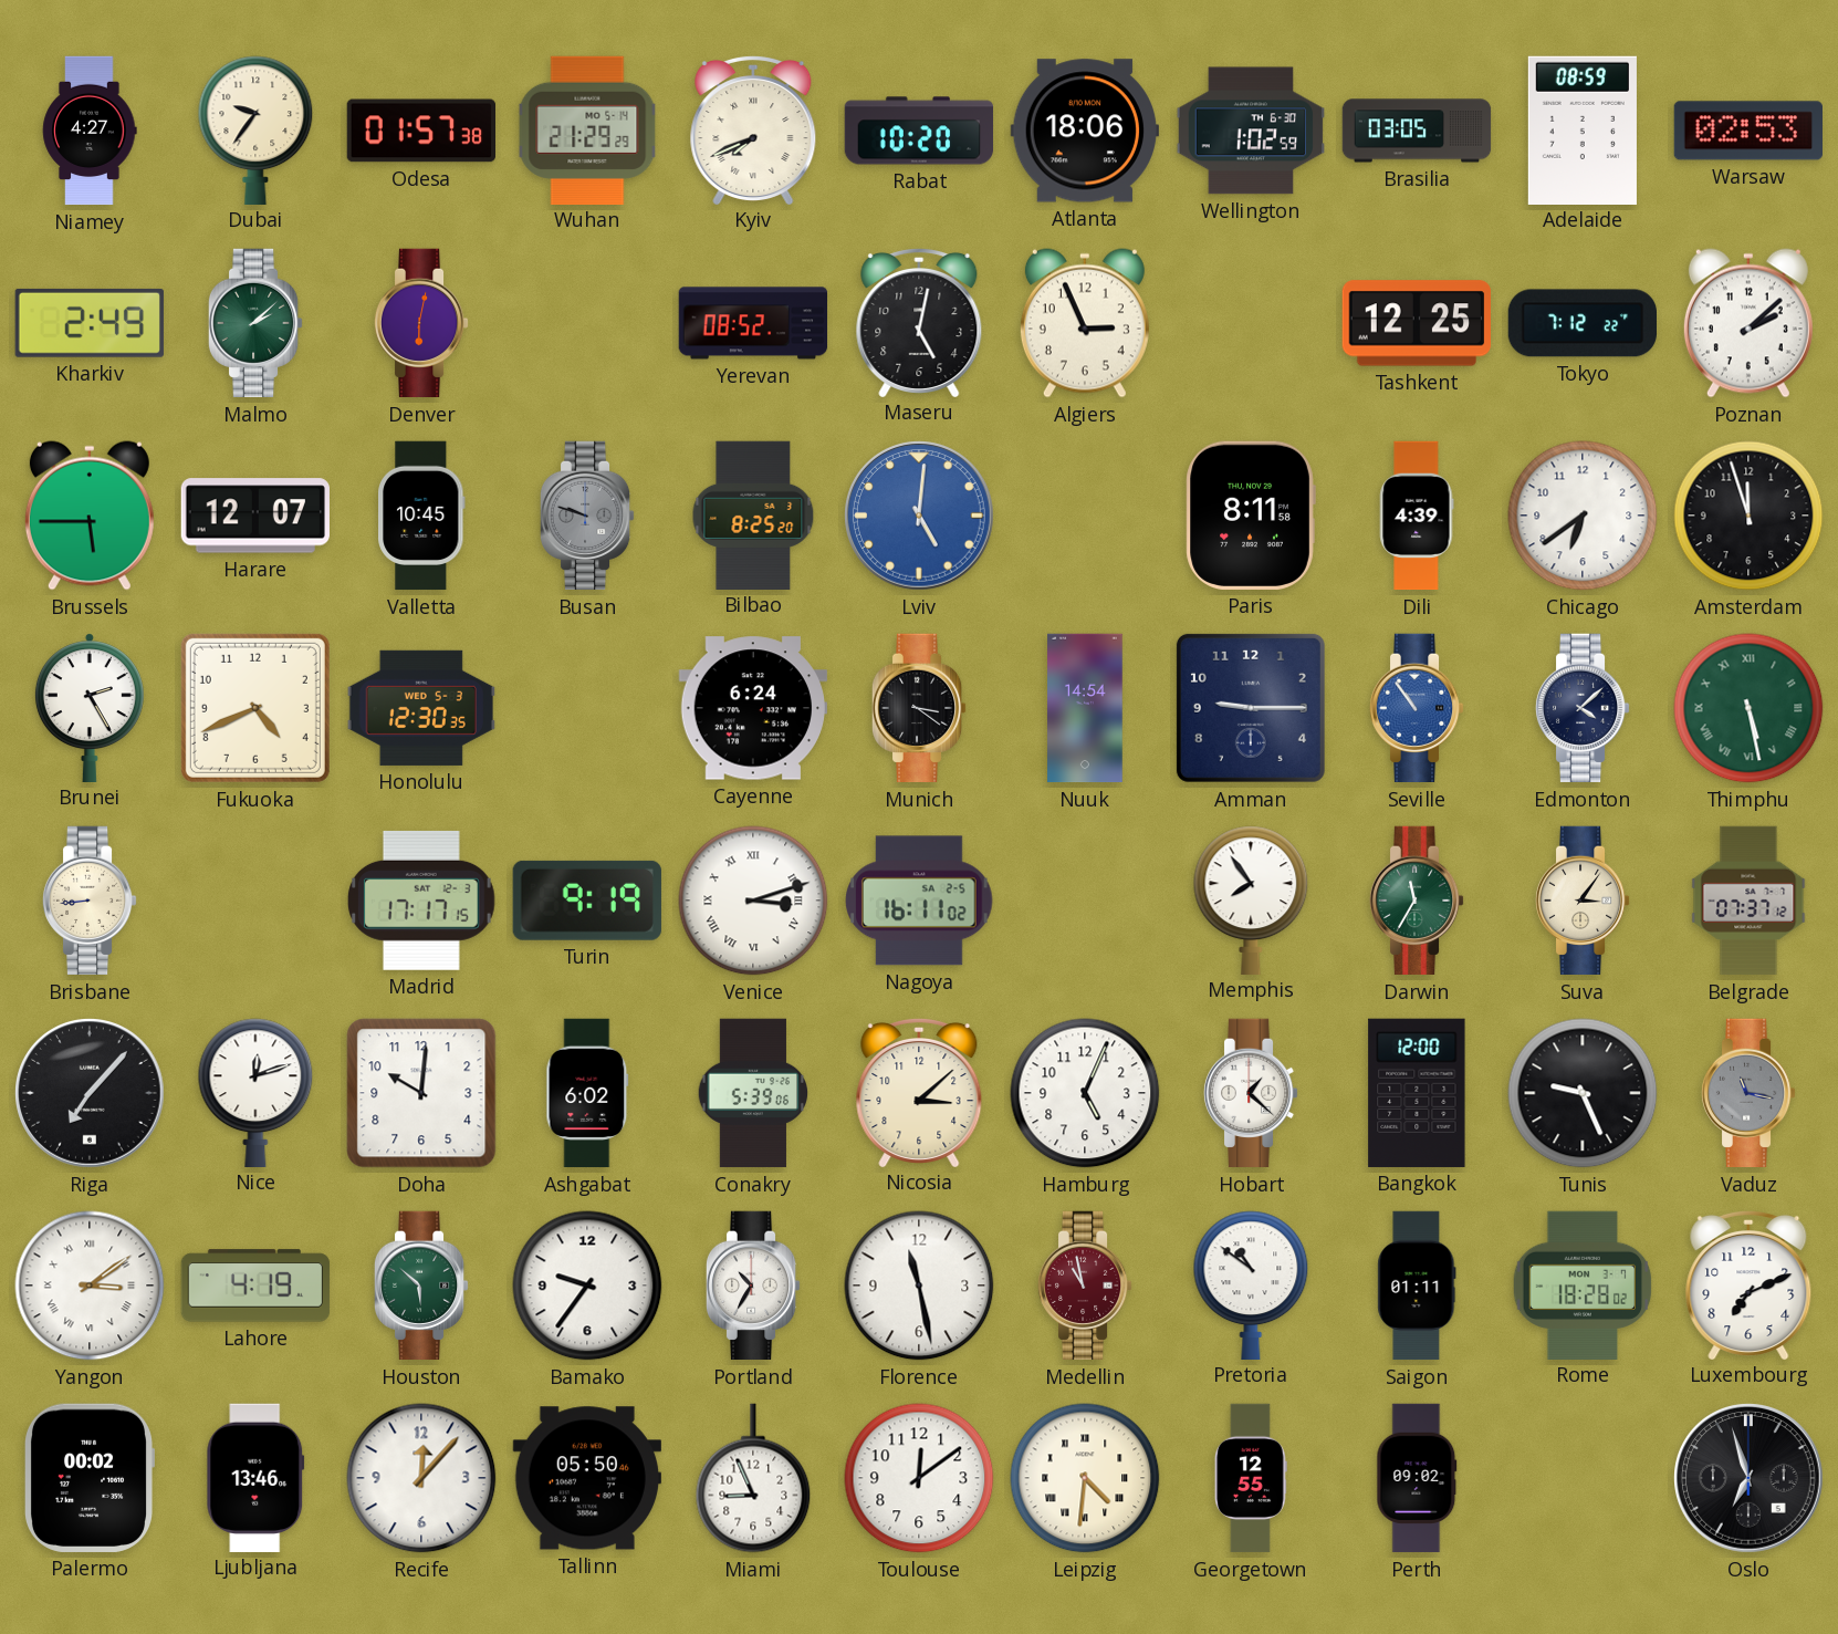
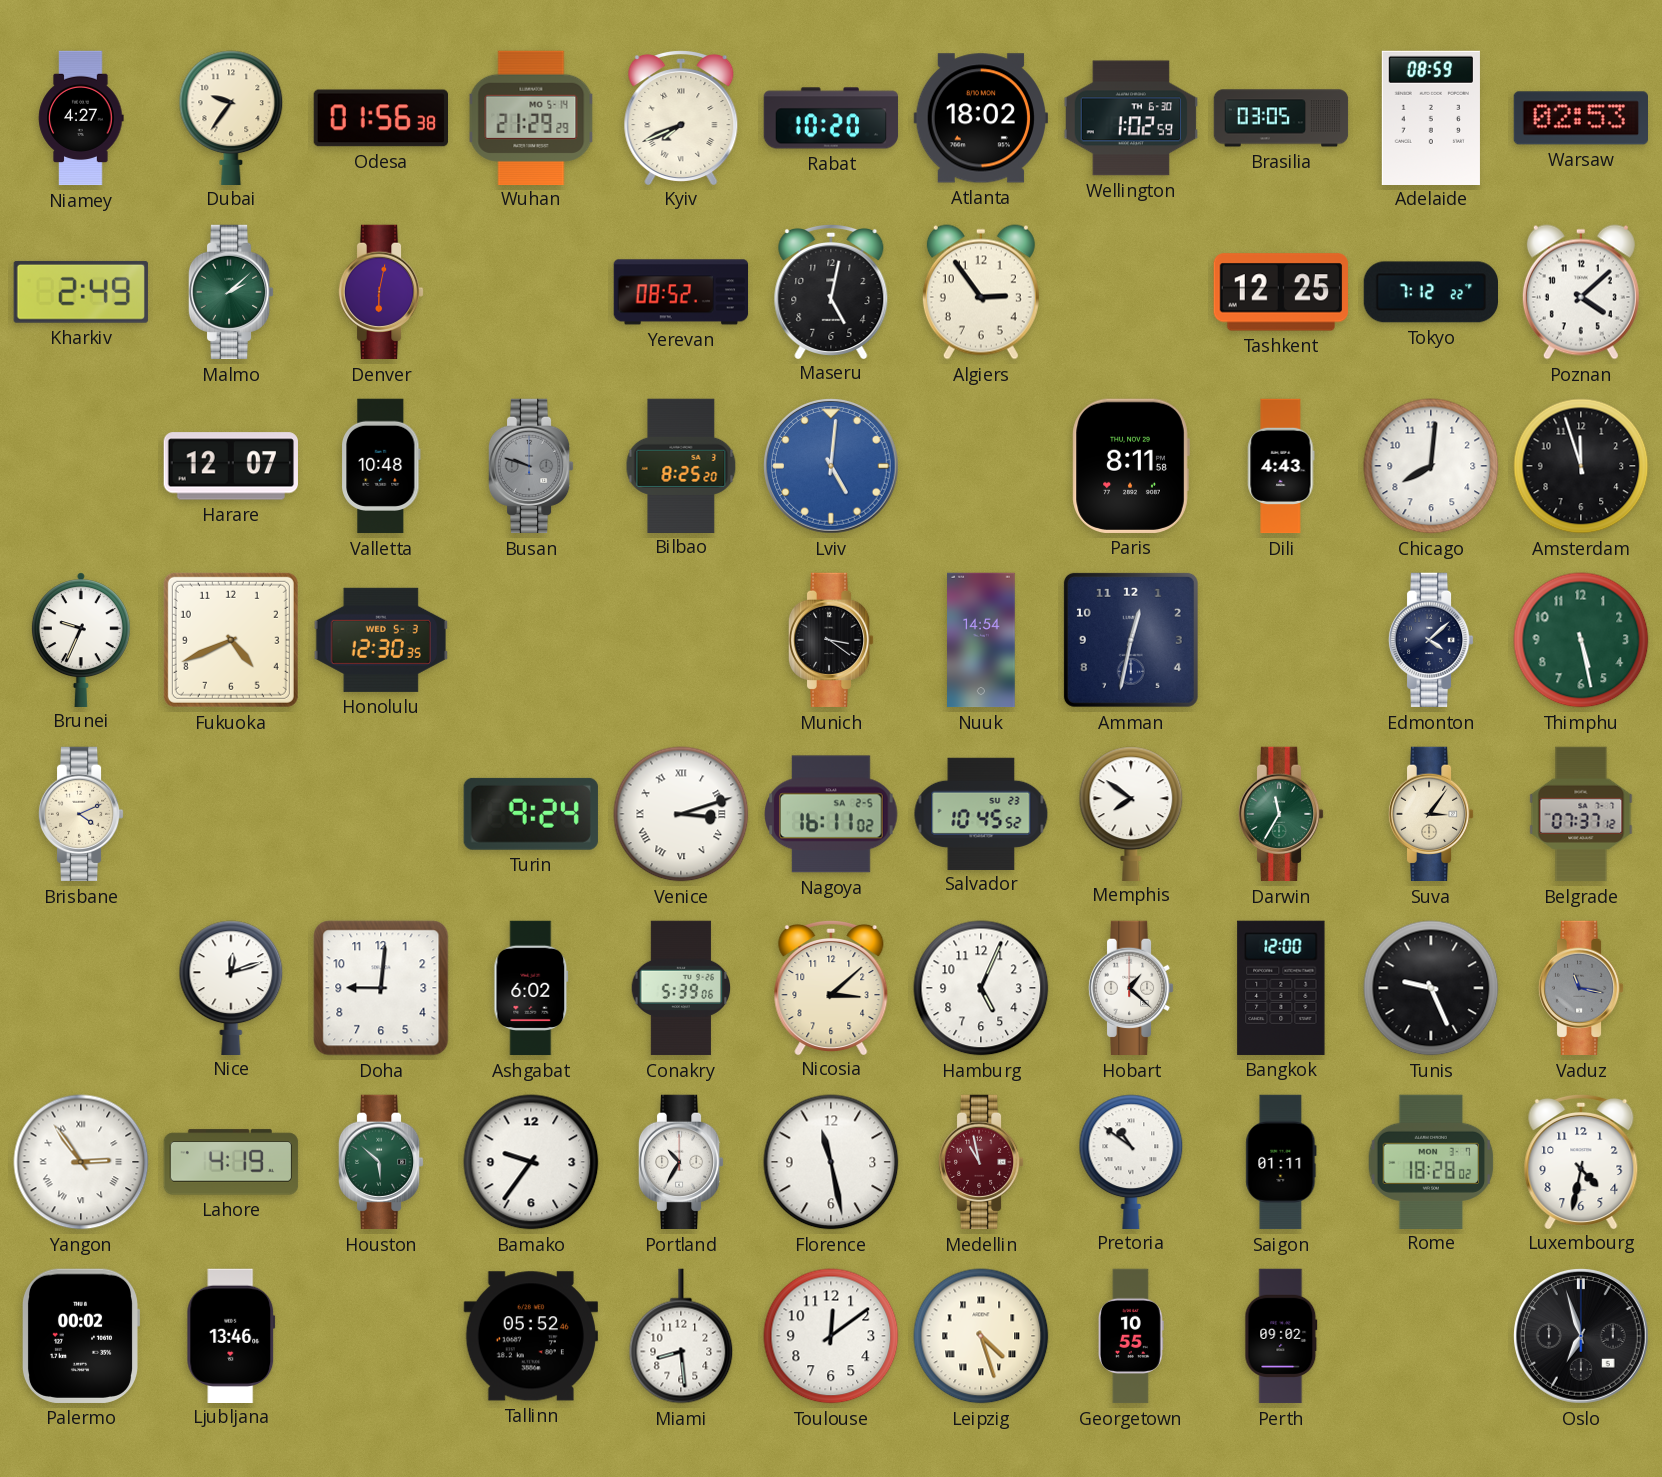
Odesa: 01:57 -> 01:56
Atlanta: 18:06 -> 18:02
Algiers: 2:56 -> 2:54
Poznan: 2:08 -> 4:08
Brussels: 5:45 -> none
Valletta: 10:45 -> 10:48
Dili: 4:39 -> 4:43
Chicago: 6:39 -> 8:01
Brunei: 2:25 -> 9:34
Cayenne: 6:24 -> none
Amman: 9:15 -> 12:32
Seville: 10:54 -> none
Thimphu numerals: Roman -> Arabic
Brisbane: 8:44 -> 4:11
Madrid: 17:17 -> none
Turin: 9:19 -> 9:24
Salvador: none -> 10:45
Memphis: 7:54 -> 7:51
Riga: 7:07 -> none
Doha: 10:01 -> 9:01
Yangon: 3:09 -> 2:54
Luxembourg: 7:11 -> 4:32
Recife: 12:07 -> none
Tallinn: 05:50 -> 05:52
Miami: 8:56 -> 8:29
Leipzig: 4:31 -> 4:27
Georgetown: 12:55 -> 10:55
